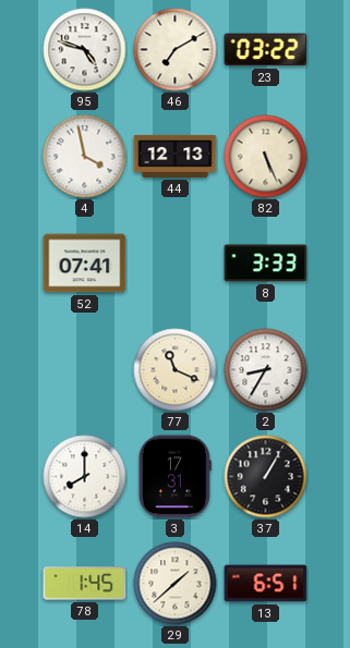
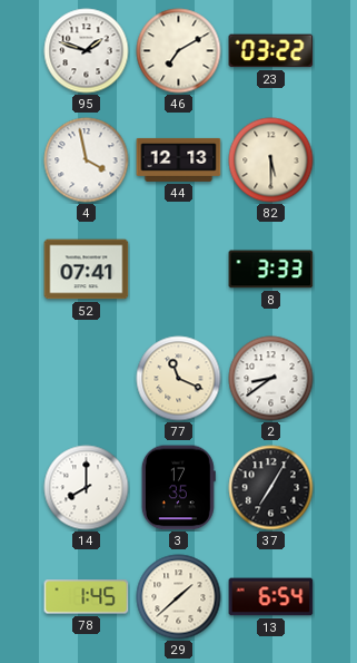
95: 4:48 -> 1:48
82: 5:26 -> 5:30
2: 8:35 -> 8:39
3: 17:31 -> 17:35
37: 1:05 -> 7:05
13: 6:51 -> 6:54
